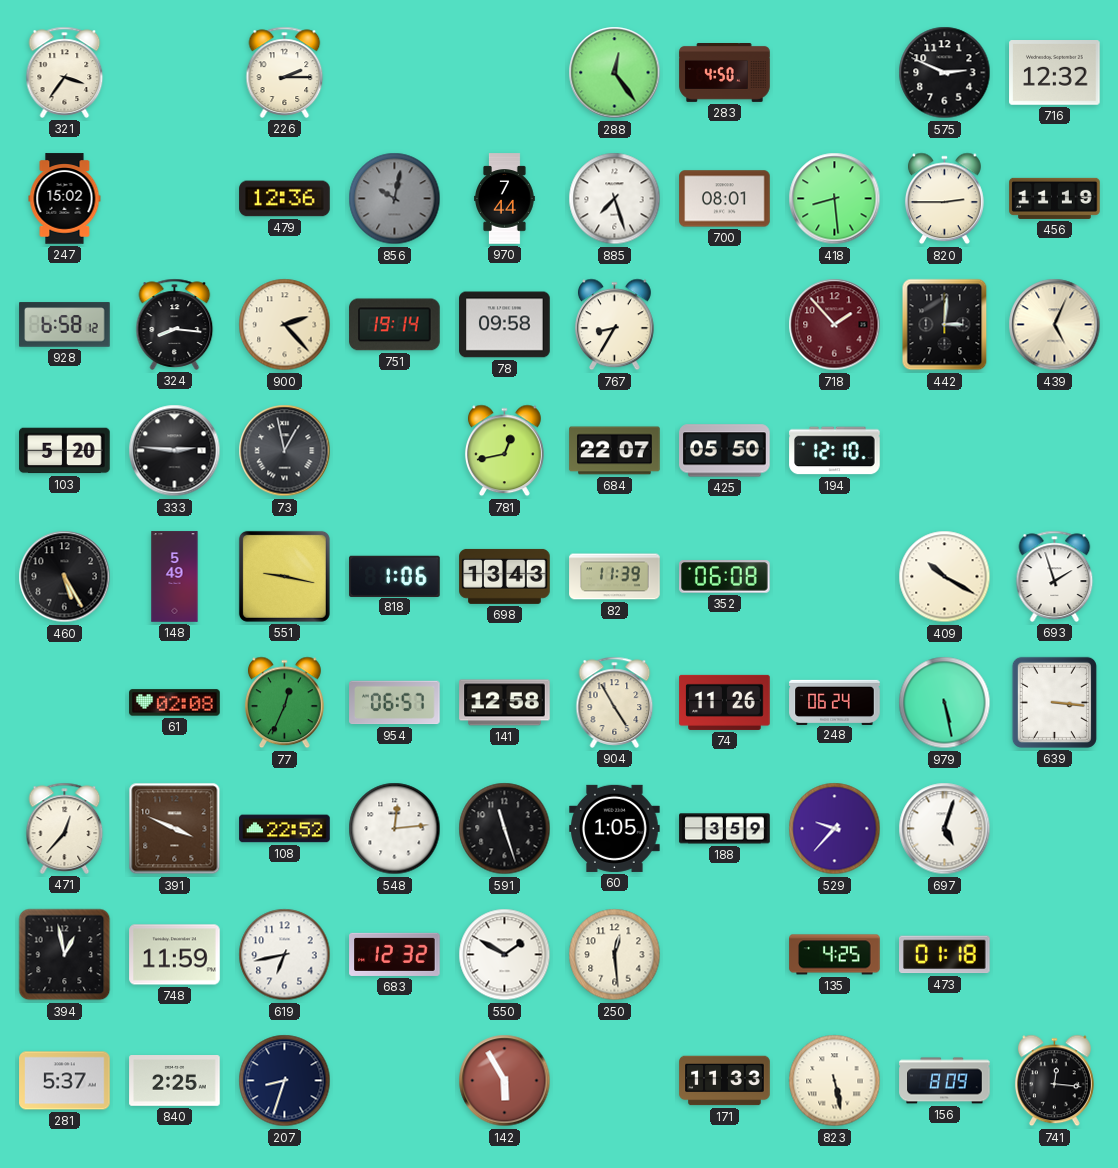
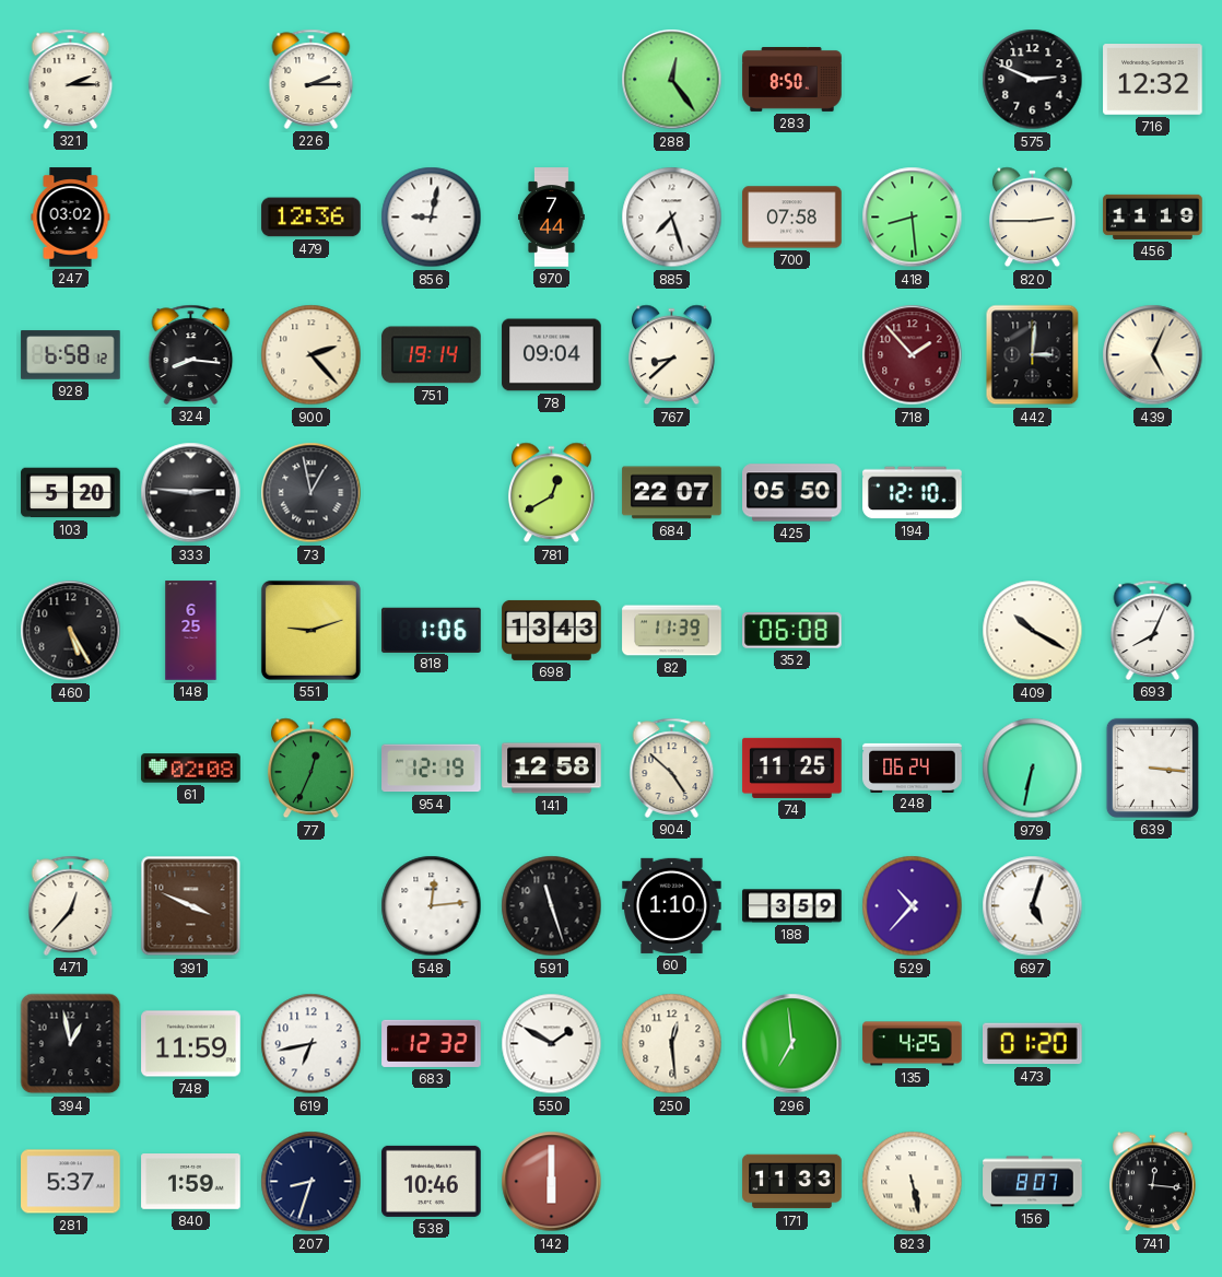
321: 3:36 -> 2:15
283: 4:50 -> 8:50
247: 15:02 -> 03:02
856: 10:02 -> 9:02
856 dial: grey -> white
700: 08:01 -> 07:58
78: 09:58 -> 09:04
767: 8:35 -> 8:38
781: 12:43 -> 12:40
148: 5:49 -> 6:25
551: 9:17 -> 9:12
693: 1:57 -> 8:04
954: 06:57 -> 12:19
904: 4:55 -> 4:52
74: 11:26 -> 11:25
979: 5:28 -> 6:32
108: 22:52 -> none
60: 1:05 -> 1:10
529: 9:37 -> 10:37
296: none -> 6:59
473: 01:18 -> 01:20
840: 2:25 -> 1:59
538: none -> 10:46
142: 5:55 -> 6:00
156: 8:09 -> 8:07
